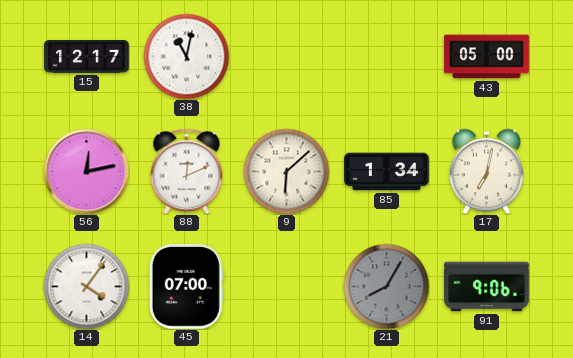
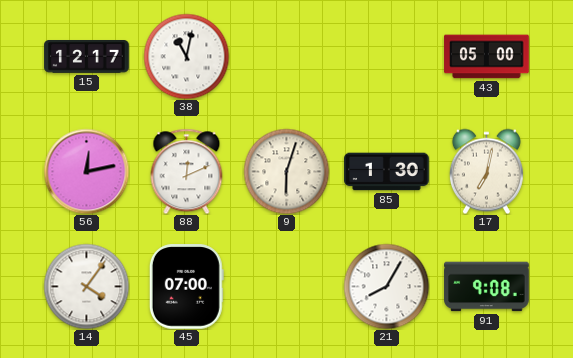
9: 6:08 -> 6:03
85: 1:34 -> 1:30
21 dial: grey -> white
91: 9:06 -> 9:08
